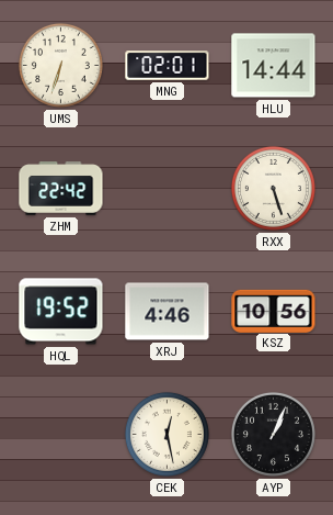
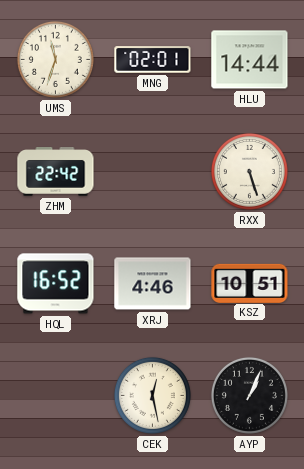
UMS: 6:33 -> 11:33
HQL: 19:52 -> 16:52
KSZ: 10:56 -> 10:51
